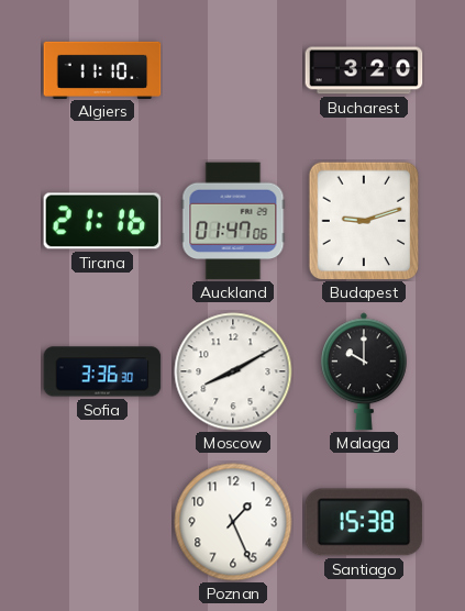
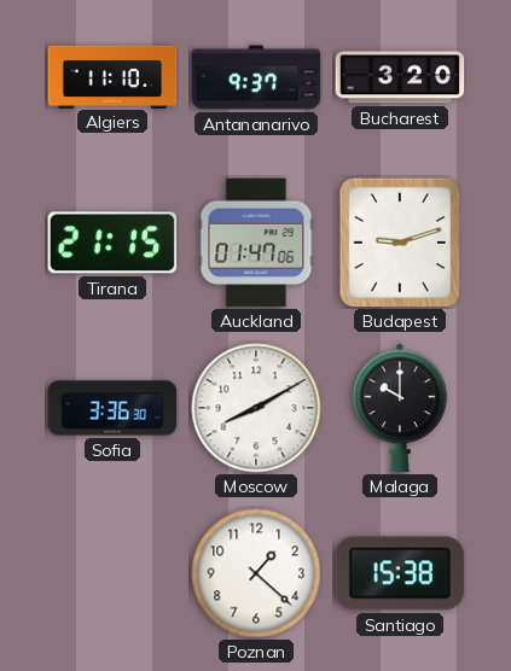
Antananarivo: none -> 9:37
Tirana: 21:16 -> 21:15
Poznan: 1:26 -> 1:22
